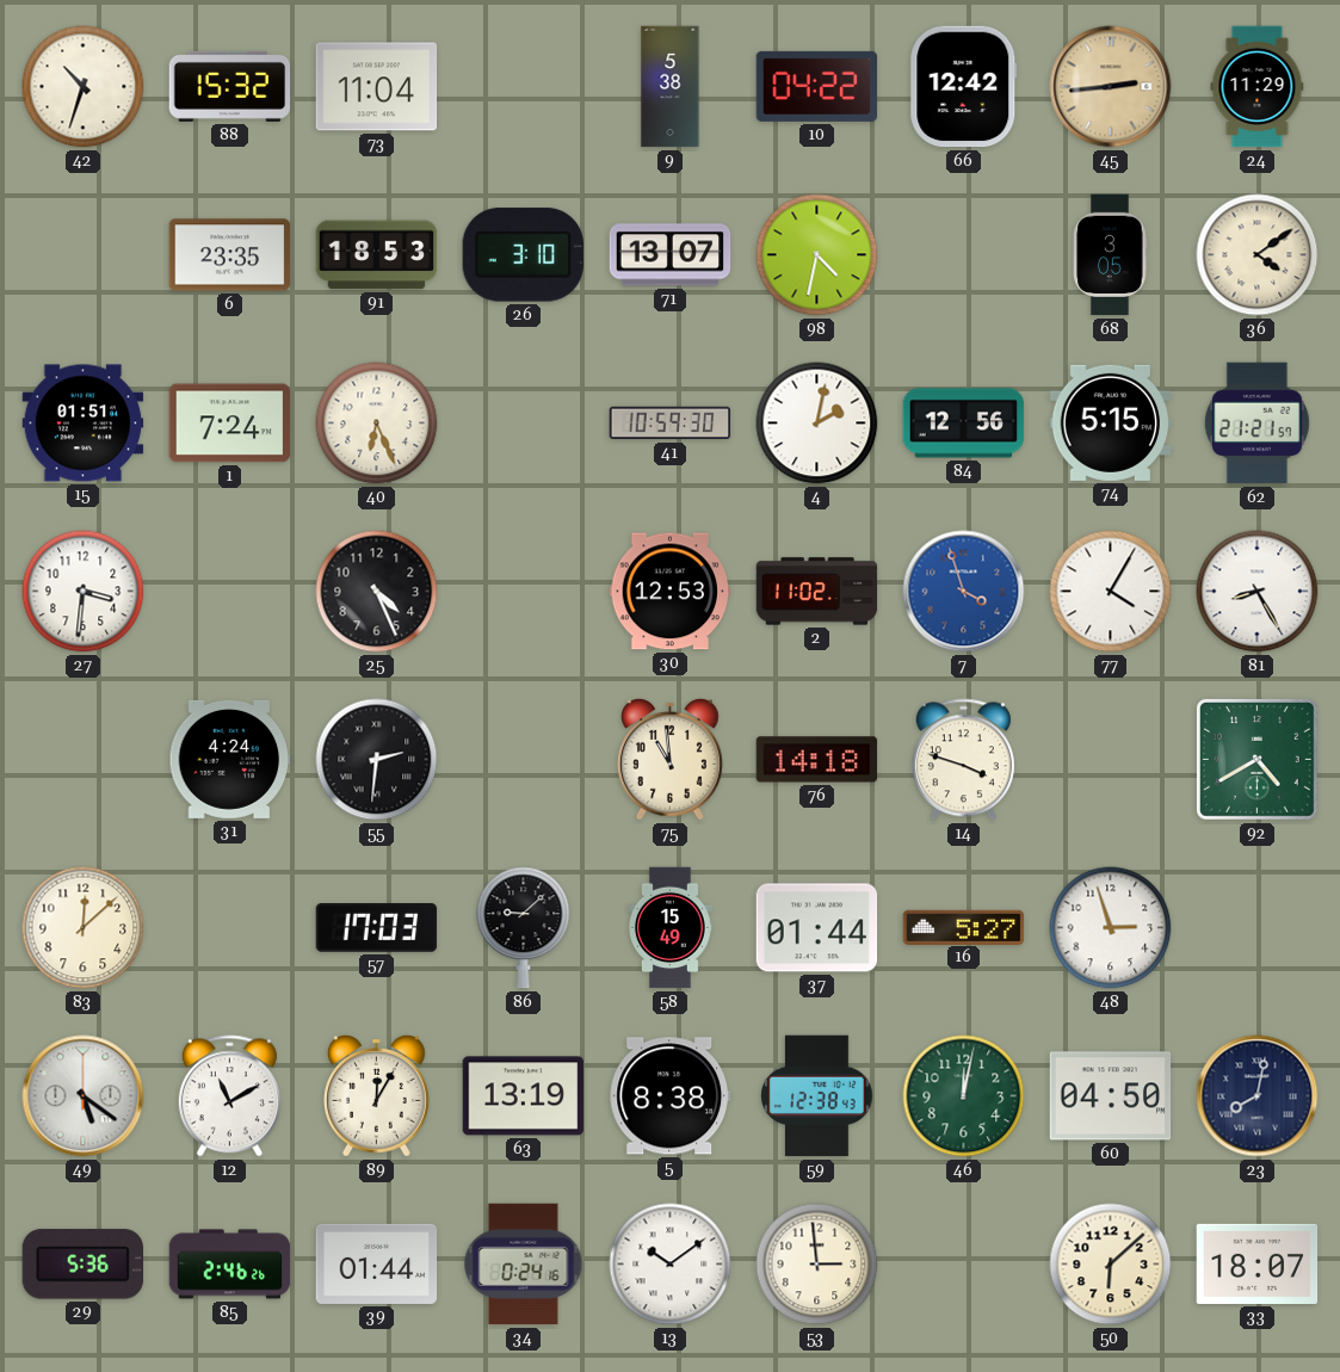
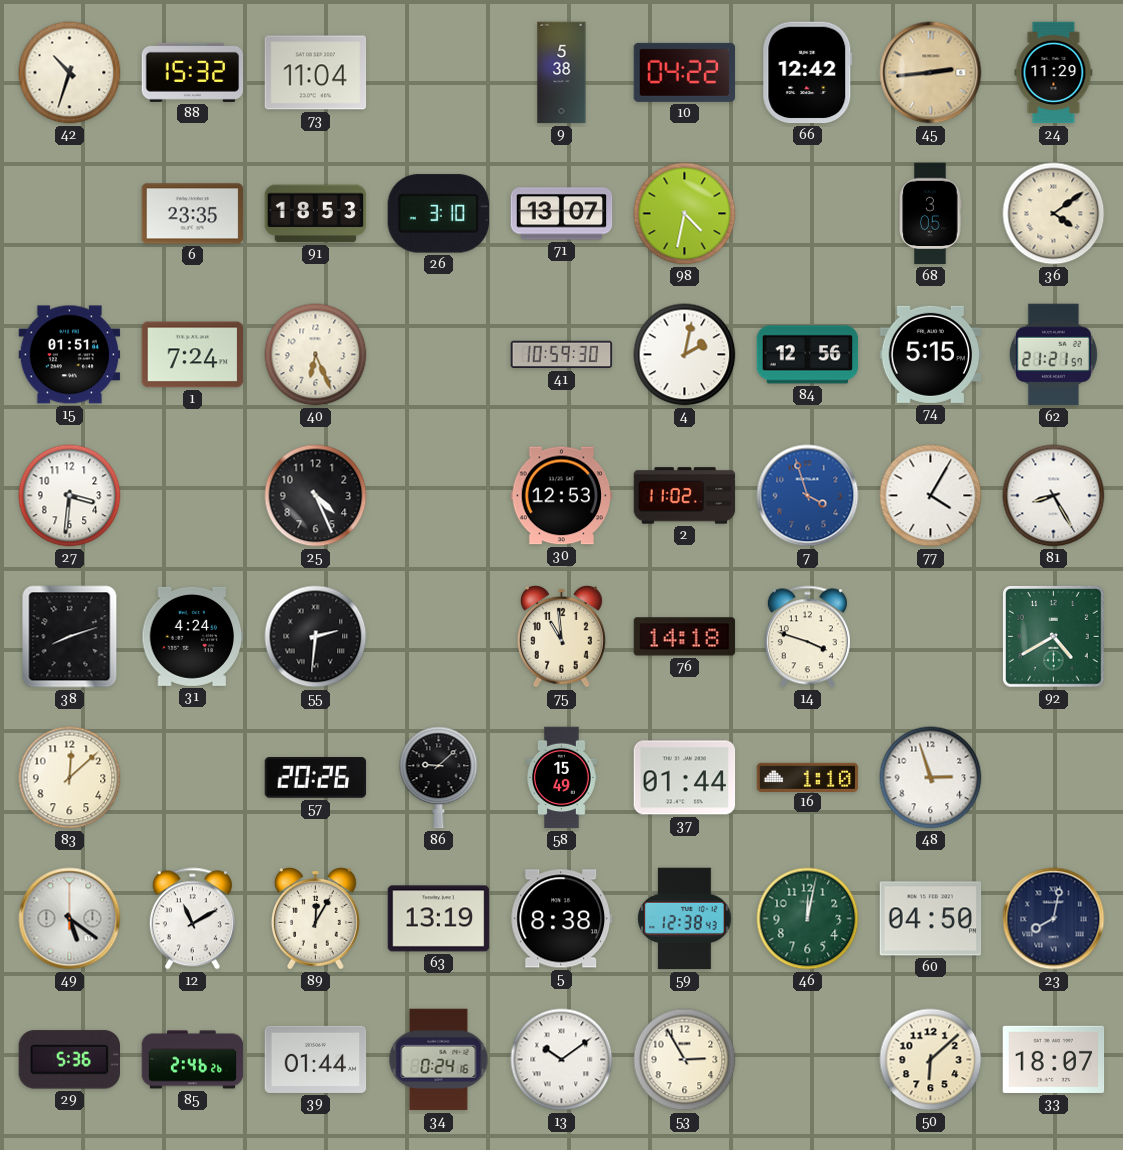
38: none -> 8:12
57: 17:03 -> 20:26
16: 5:27 -> 1:10
53: 2:59 -> 2:55
